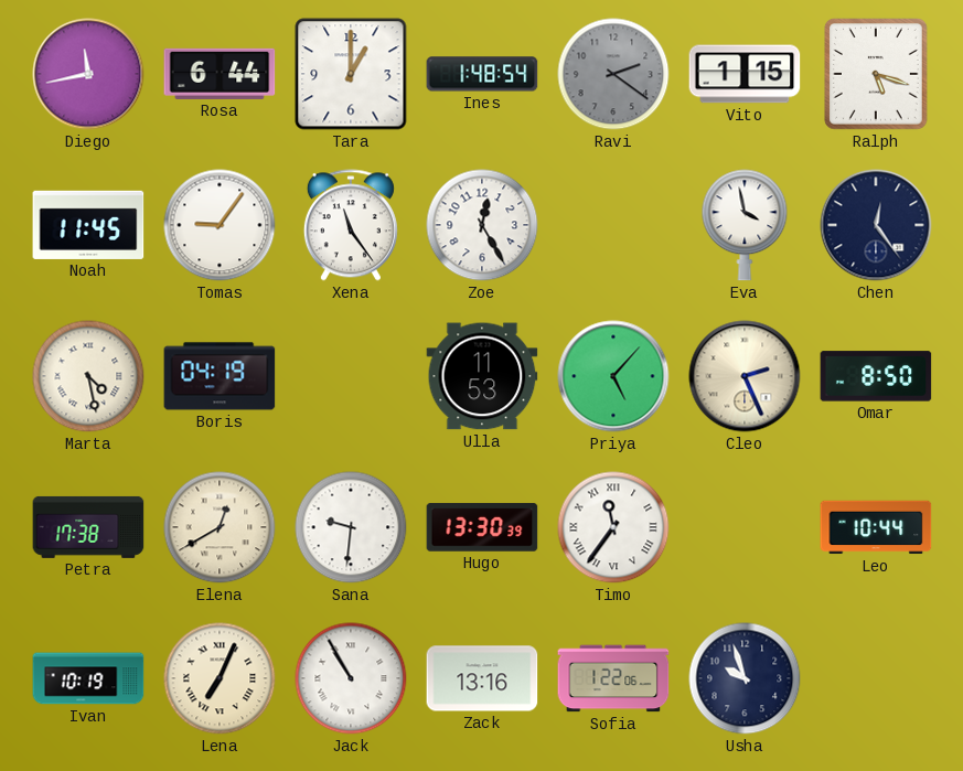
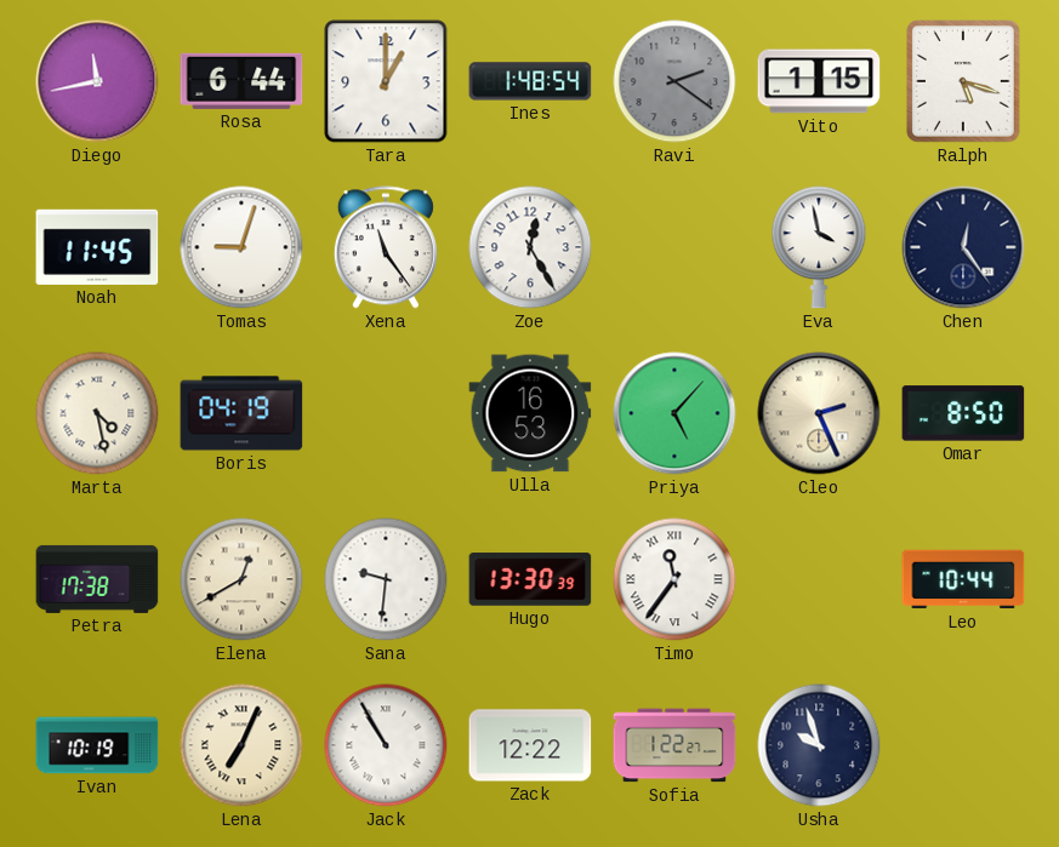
Tomas: 9:06 -> 9:03
Ulla: 11:53 -> 16:53
Zack: 13:16 -> 12:22
Sofia: 1:22:06 -> 1:22:27
